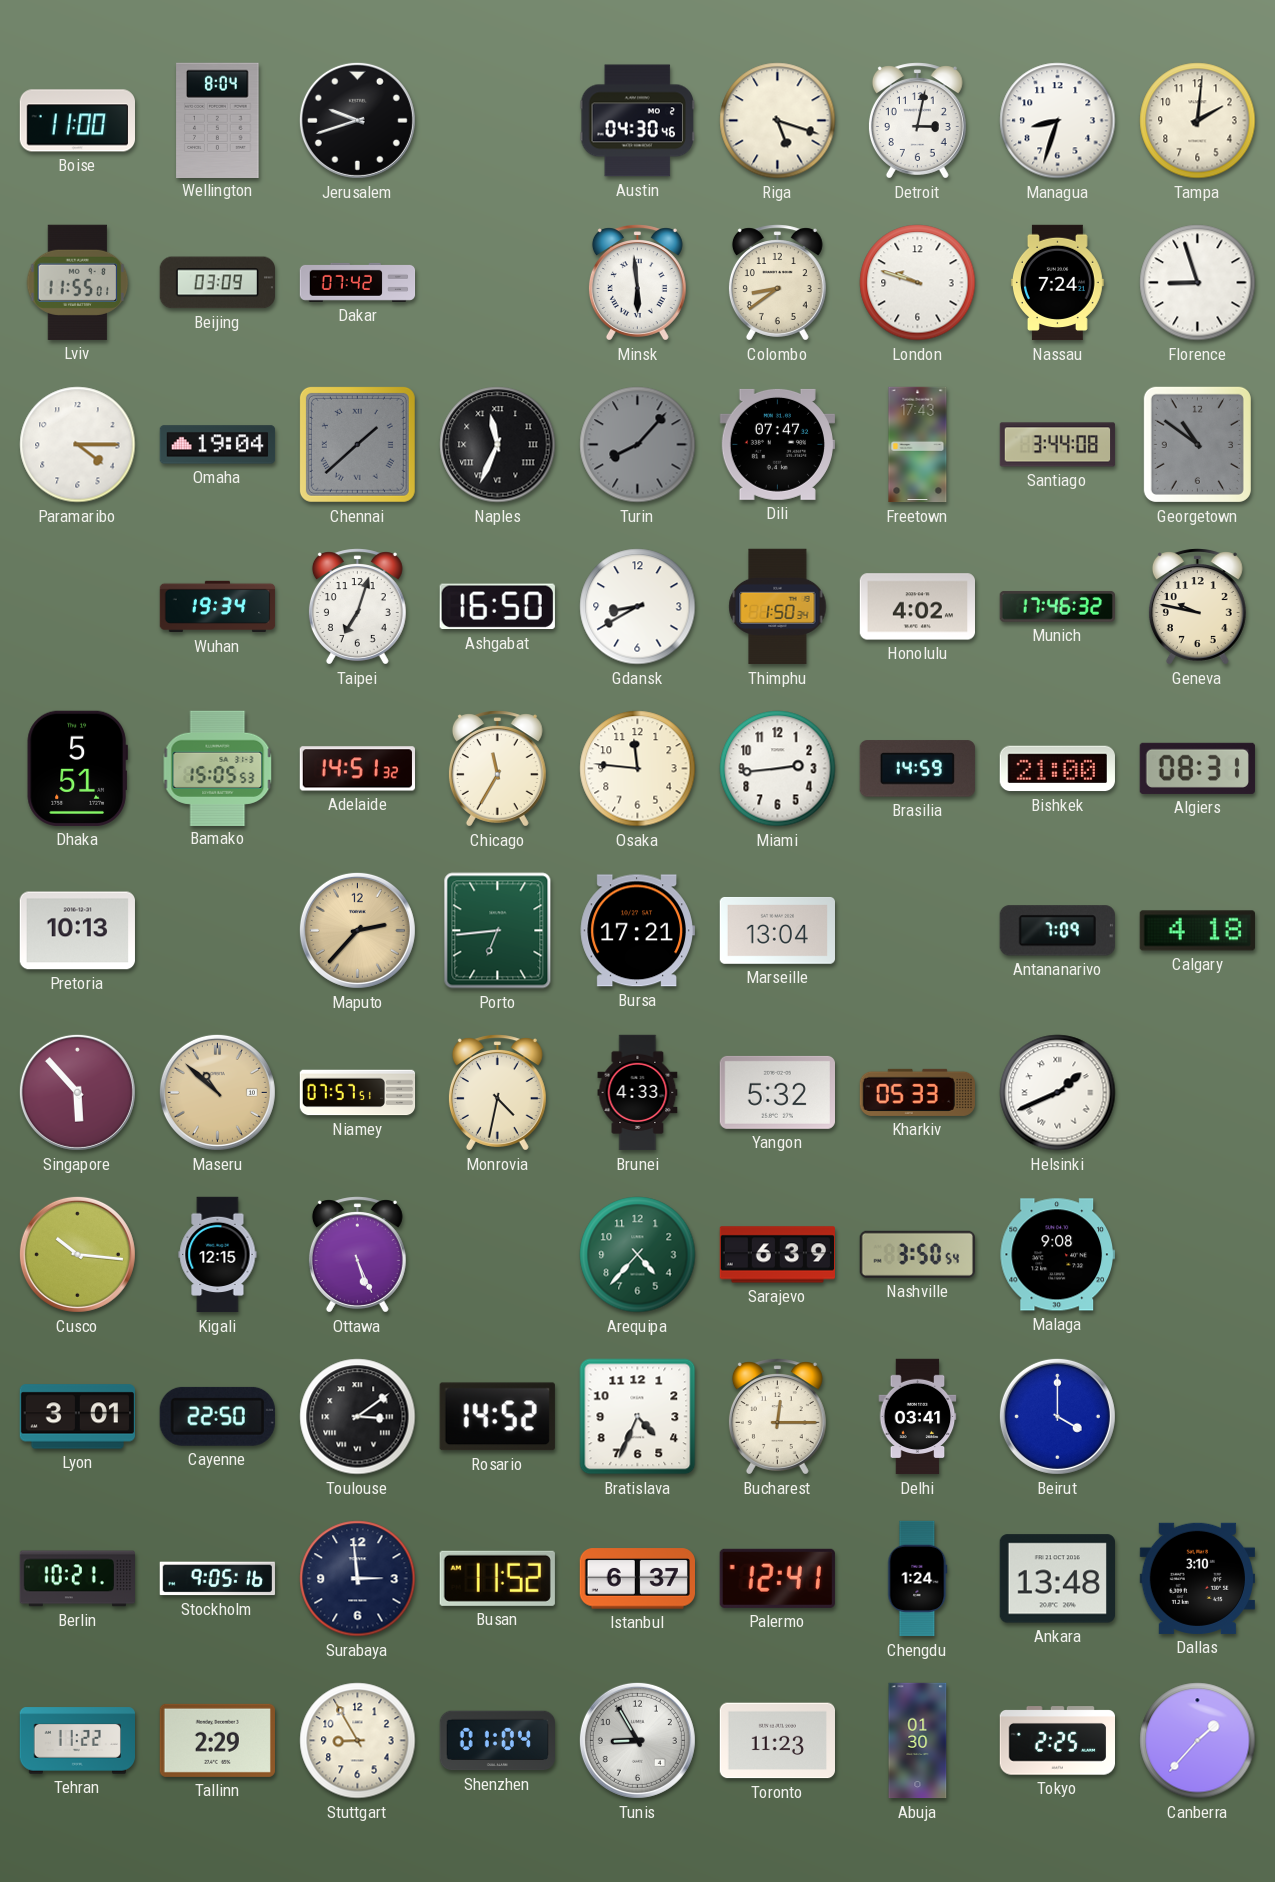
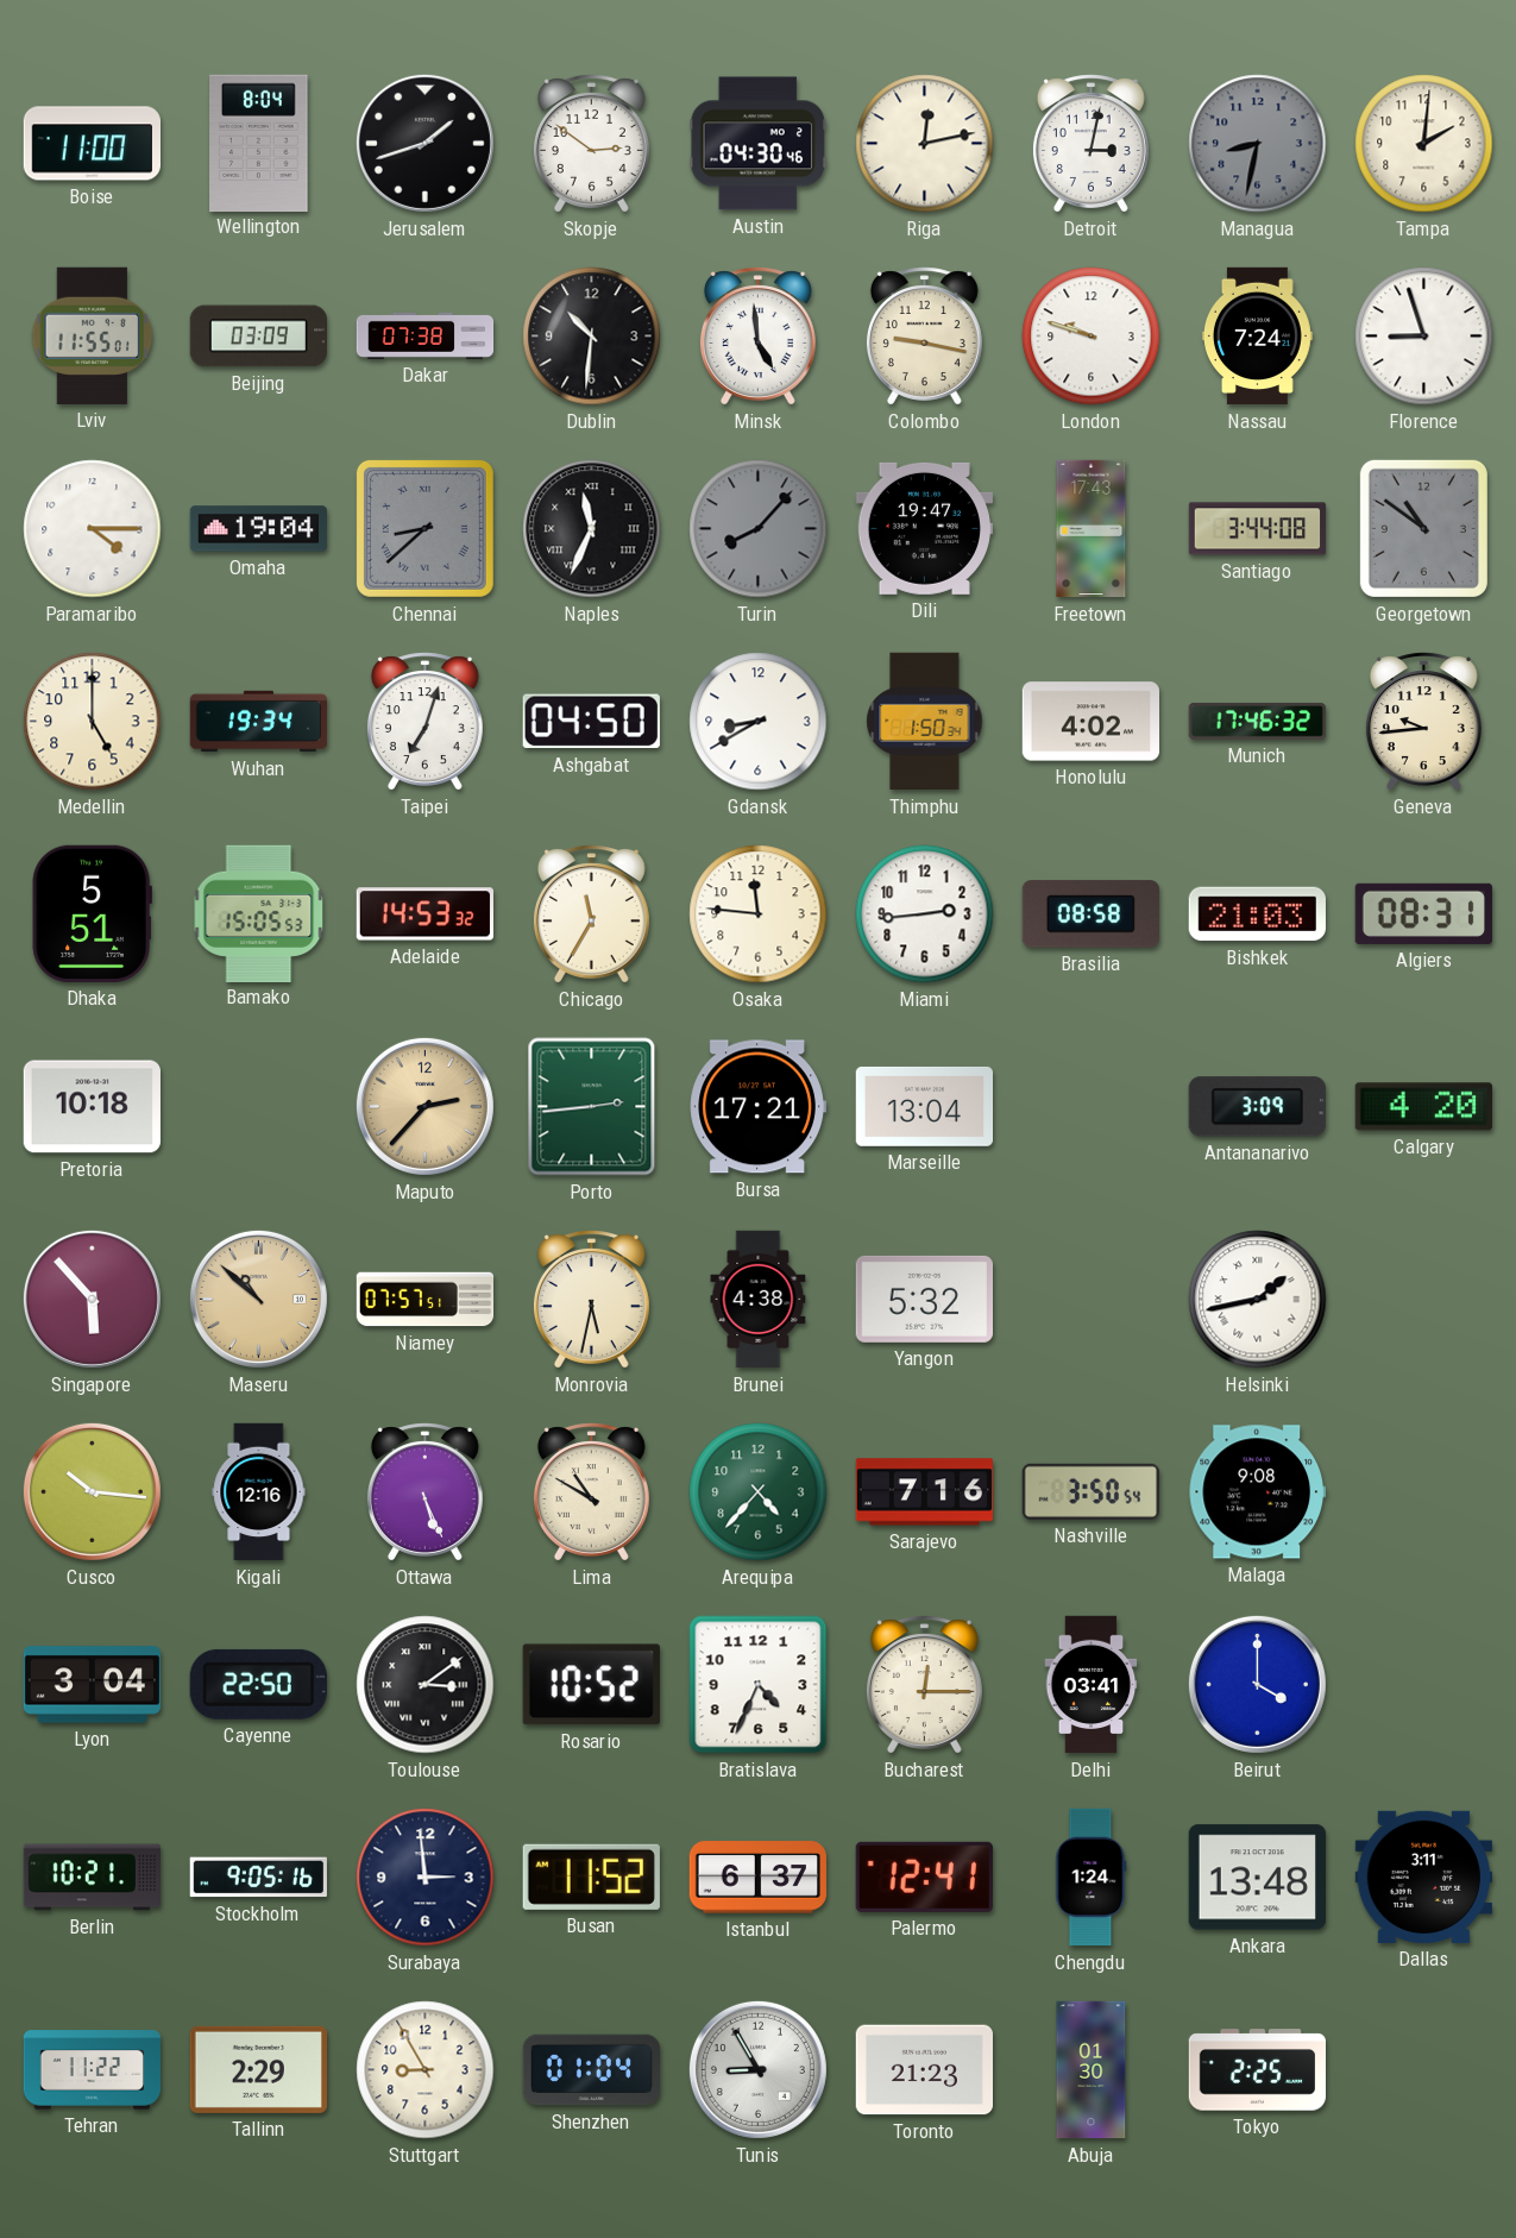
Jerusalem: 9:42 -> 1:42
Skopje: none -> 2:51
Riga: 5:18 -> 12:13
Managua: 8:33 -> 8:32
Managua dial: white -> grey
Dakar: 07:42 -> 07:38
Dublin: none -> 10:31
Minsk: 5:59 -> 4:59
Colombo: 8:39 -> 9:17
Chennai: 1:38 -> 8:38
Dili: 07:47 -> 19:47
Medellin: none -> 5:00
Ashgabat: 16:50 -> 04:50
Geneva: 9:47 -> 9:44
Adelaide: 14:51 -> 14:53
Brasilia: 14:59 -> 08:58
Bishkek: 21:00 -> 21:03
Pretoria: 10:13 -> 10:18
Porto: 6:44 -> 2:44
Antananarivo: 7:09 -> 3:09
Calgary: 4:18 -> 4:20
Monrovia: 4:32 -> 5:32
Brunei: 4:33 -> 4:38
Kharkiv: 05:33 -> none
Helsinki: 1:41 -> 1:43
Kigali: 12:15 -> 12:16
Lima: none -> 10:50
Sarajevo: 6:39 -> 7:16
Lyon: 3:01 -> 3:04
Rosario: 14:52 -> 10:52
Dallas: 3:10 -> 3:11
Toronto: 11:23 -> 21:23
Canberra: 1:37 -> none
